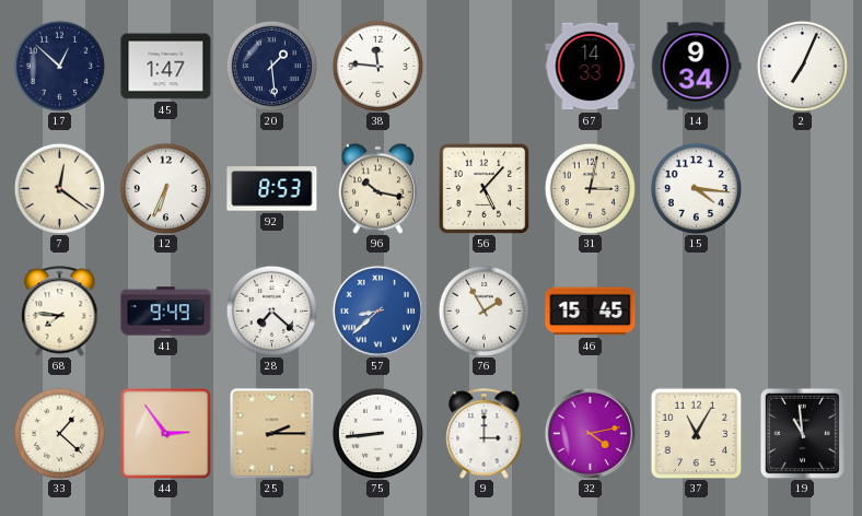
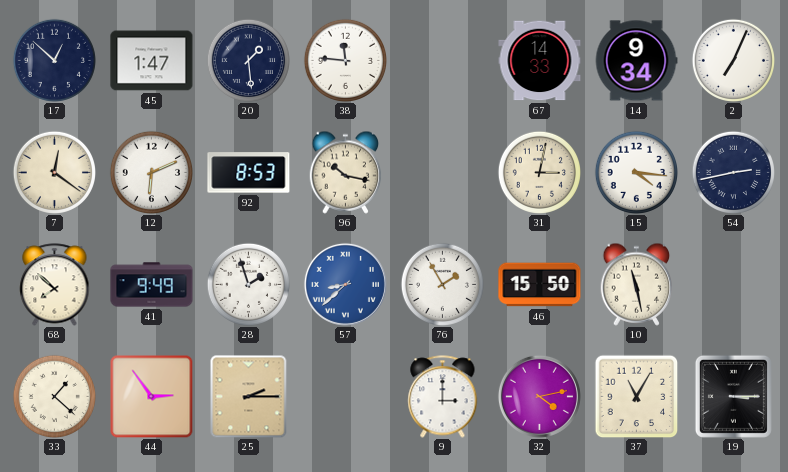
12: 6:34 -> 6:11
56: 5:07 -> none
54: none -> 2:43
68: 7:46 -> 7:52
28: 7:22 -> 1:57
46: 15:45 -> 15:50
10: none -> 11:28
75: 8:44 -> none
19: 10:59 -> 3:15
